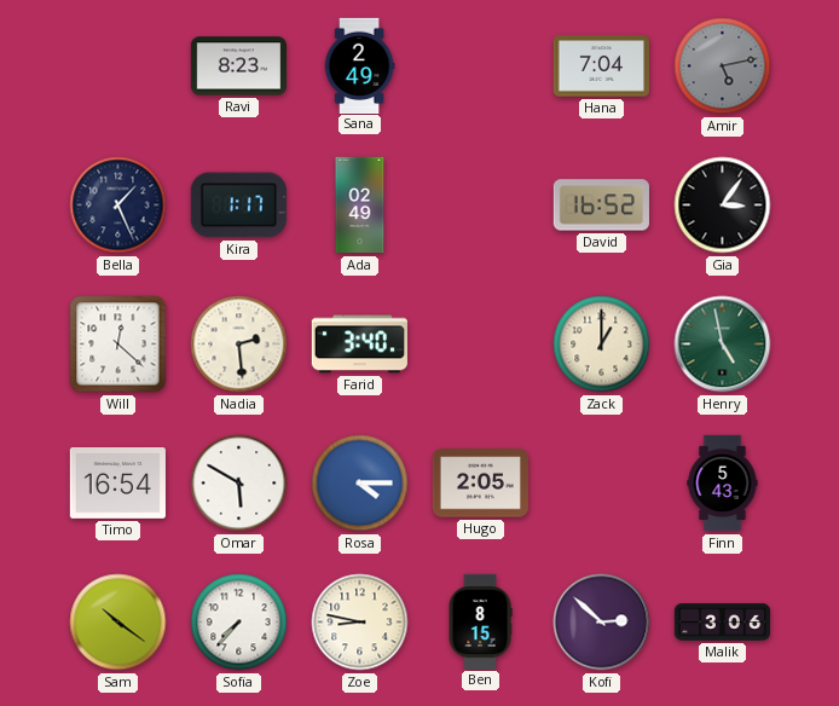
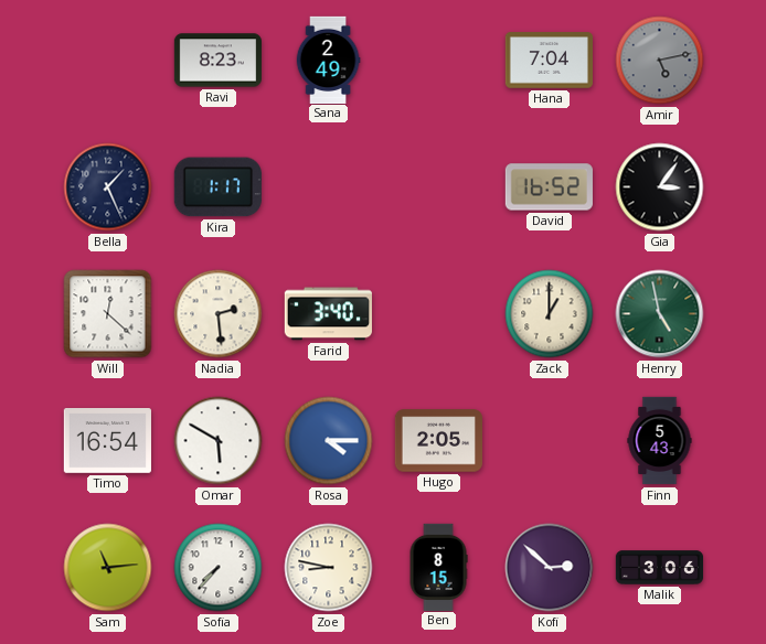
Ada: 02:49 -> none
Sam: 10:21 -> 11:14
